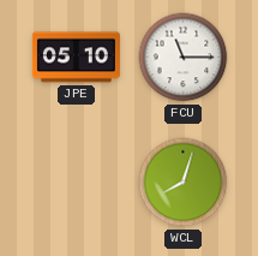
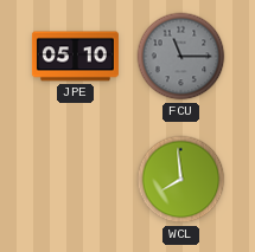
FCU dial: white -> grey
WCL: 8:03 -> 7:59
